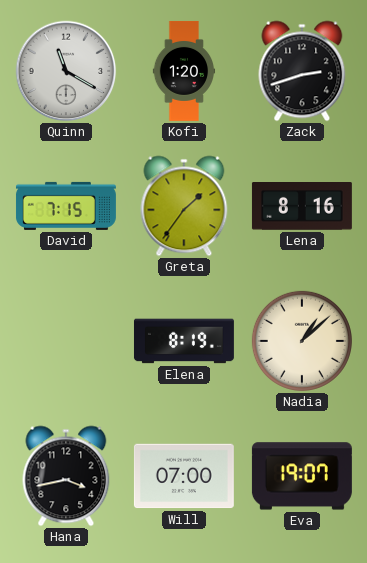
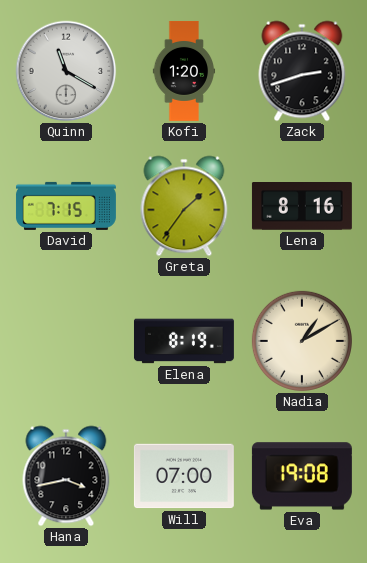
Nadia: 1:08 -> 1:10
Eva: 19:07 -> 19:08
